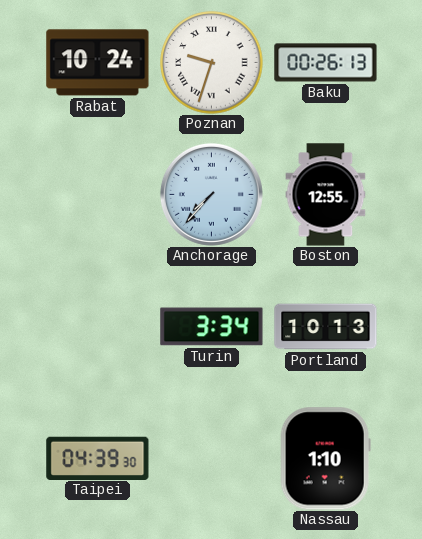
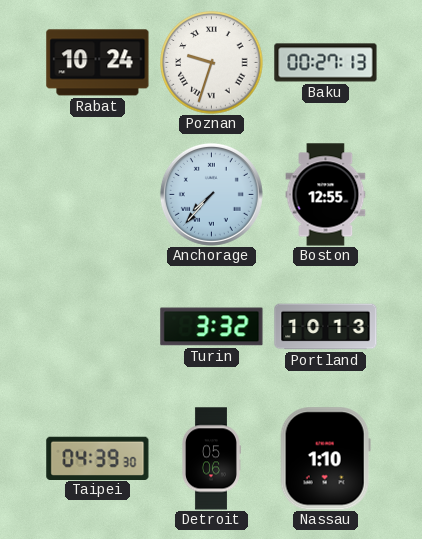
Baku: 00:26 -> 00:27
Turin: 3:34 -> 3:32
Detroit: none -> 05:06
